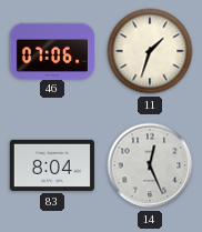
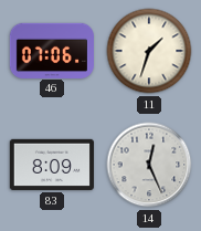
83: 8:04 -> 8:09
